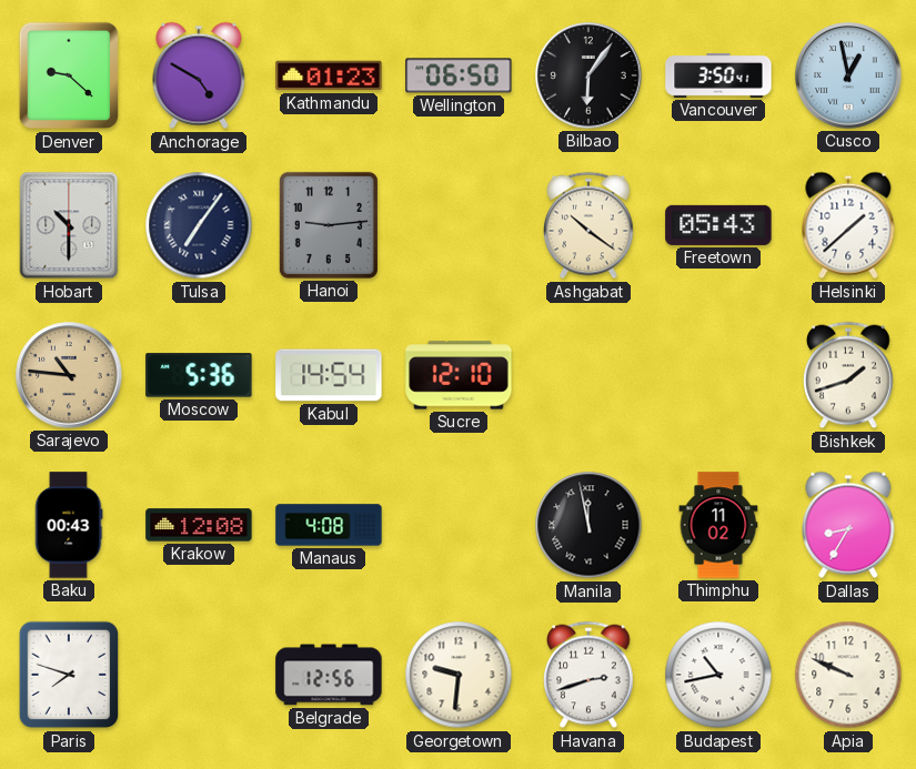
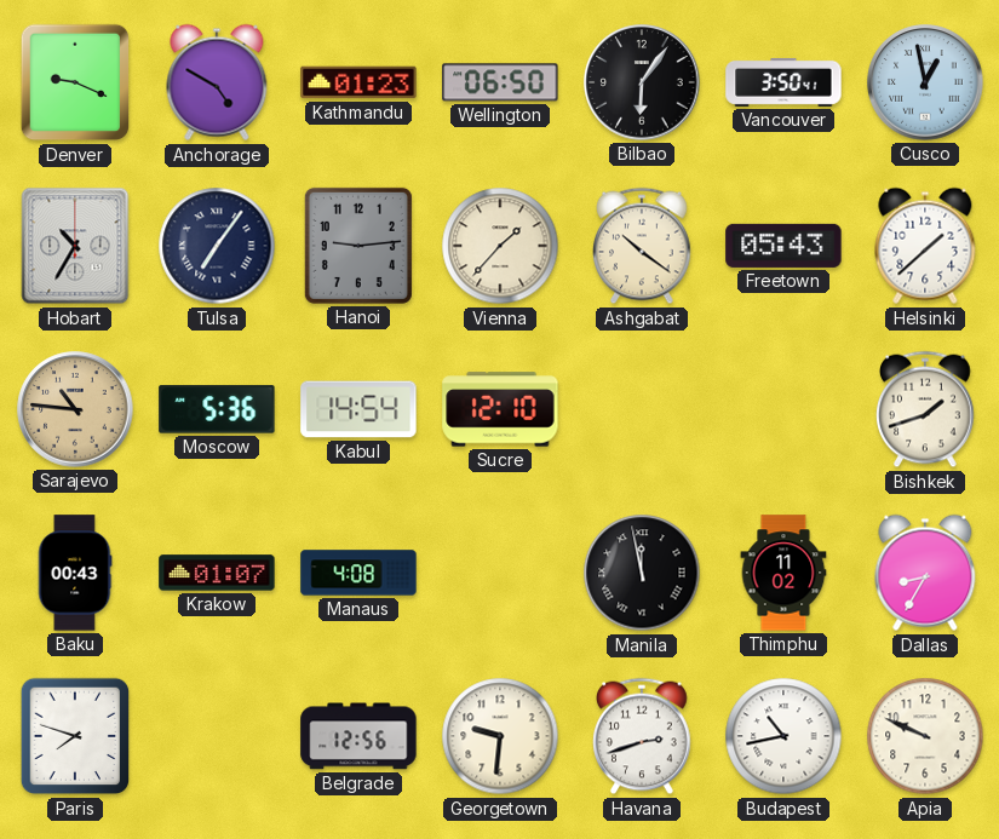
Denver: 9:22 -> 9:19
Hobart: 10:30 -> 10:35
Vienna: none -> 1:37
Krakow: 12:08 -> 01:07
